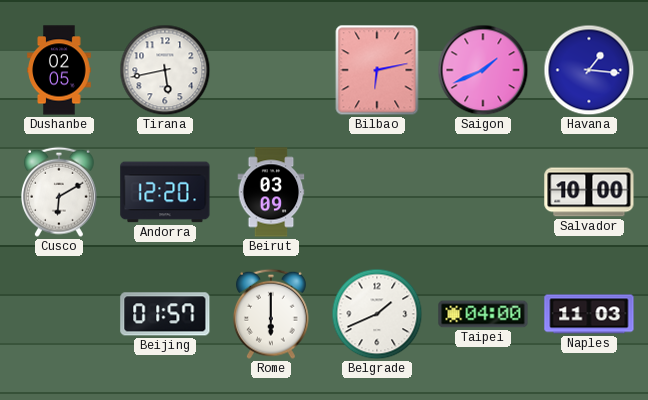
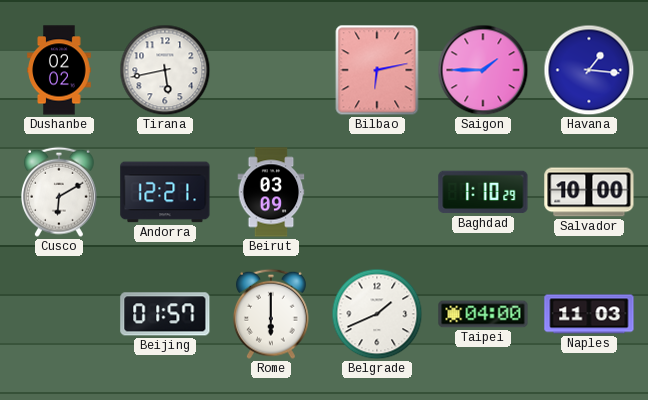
Dushanbe: 02:05 -> 02:02
Saigon: 1:41 -> 1:45
Andorra: 12:20 -> 12:21
Baghdad: none -> 1:10
